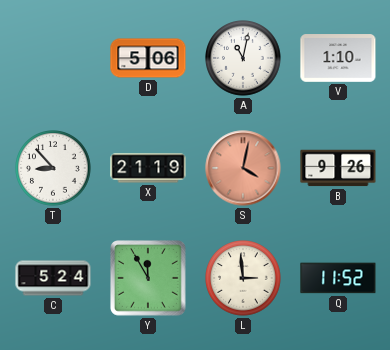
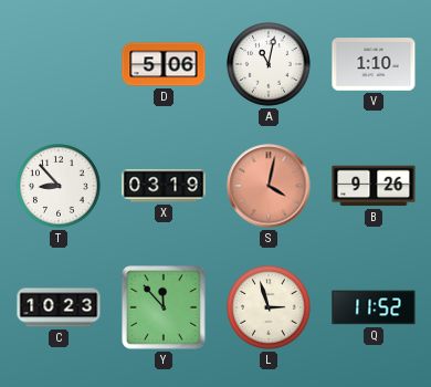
X: 21:19 -> 03:19
C: 5:24 -> 10:23
Y: 11:55 -> 11:53
L: 2:59 -> 2:57
